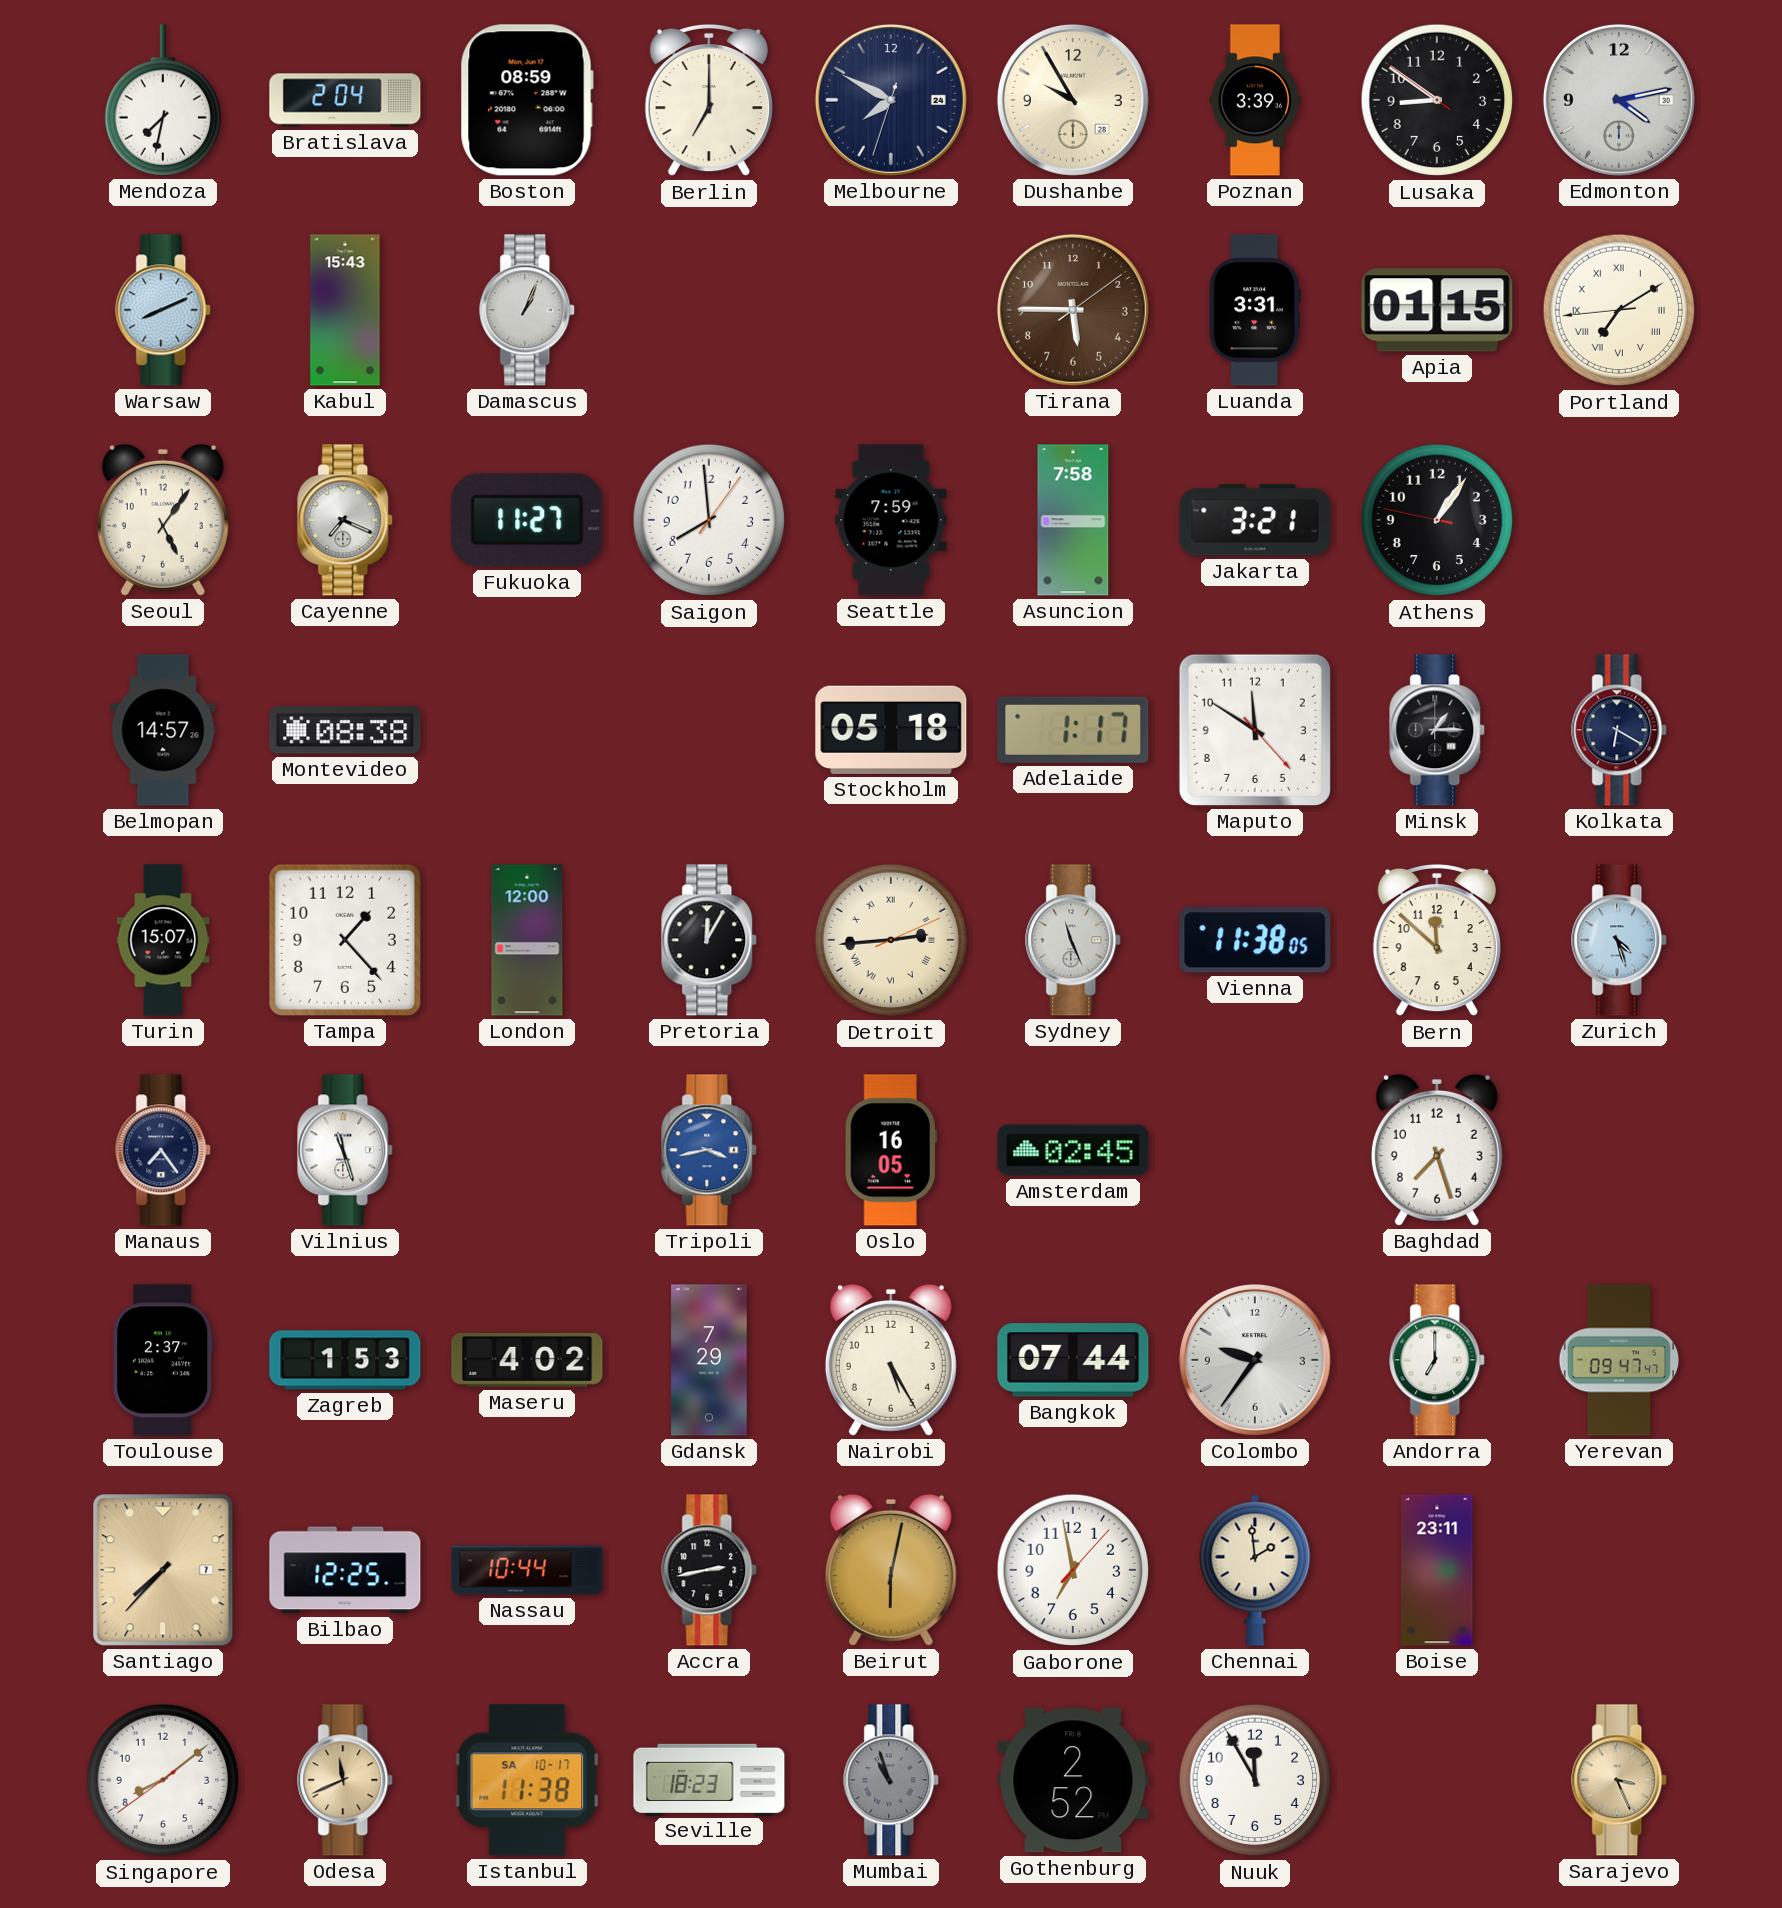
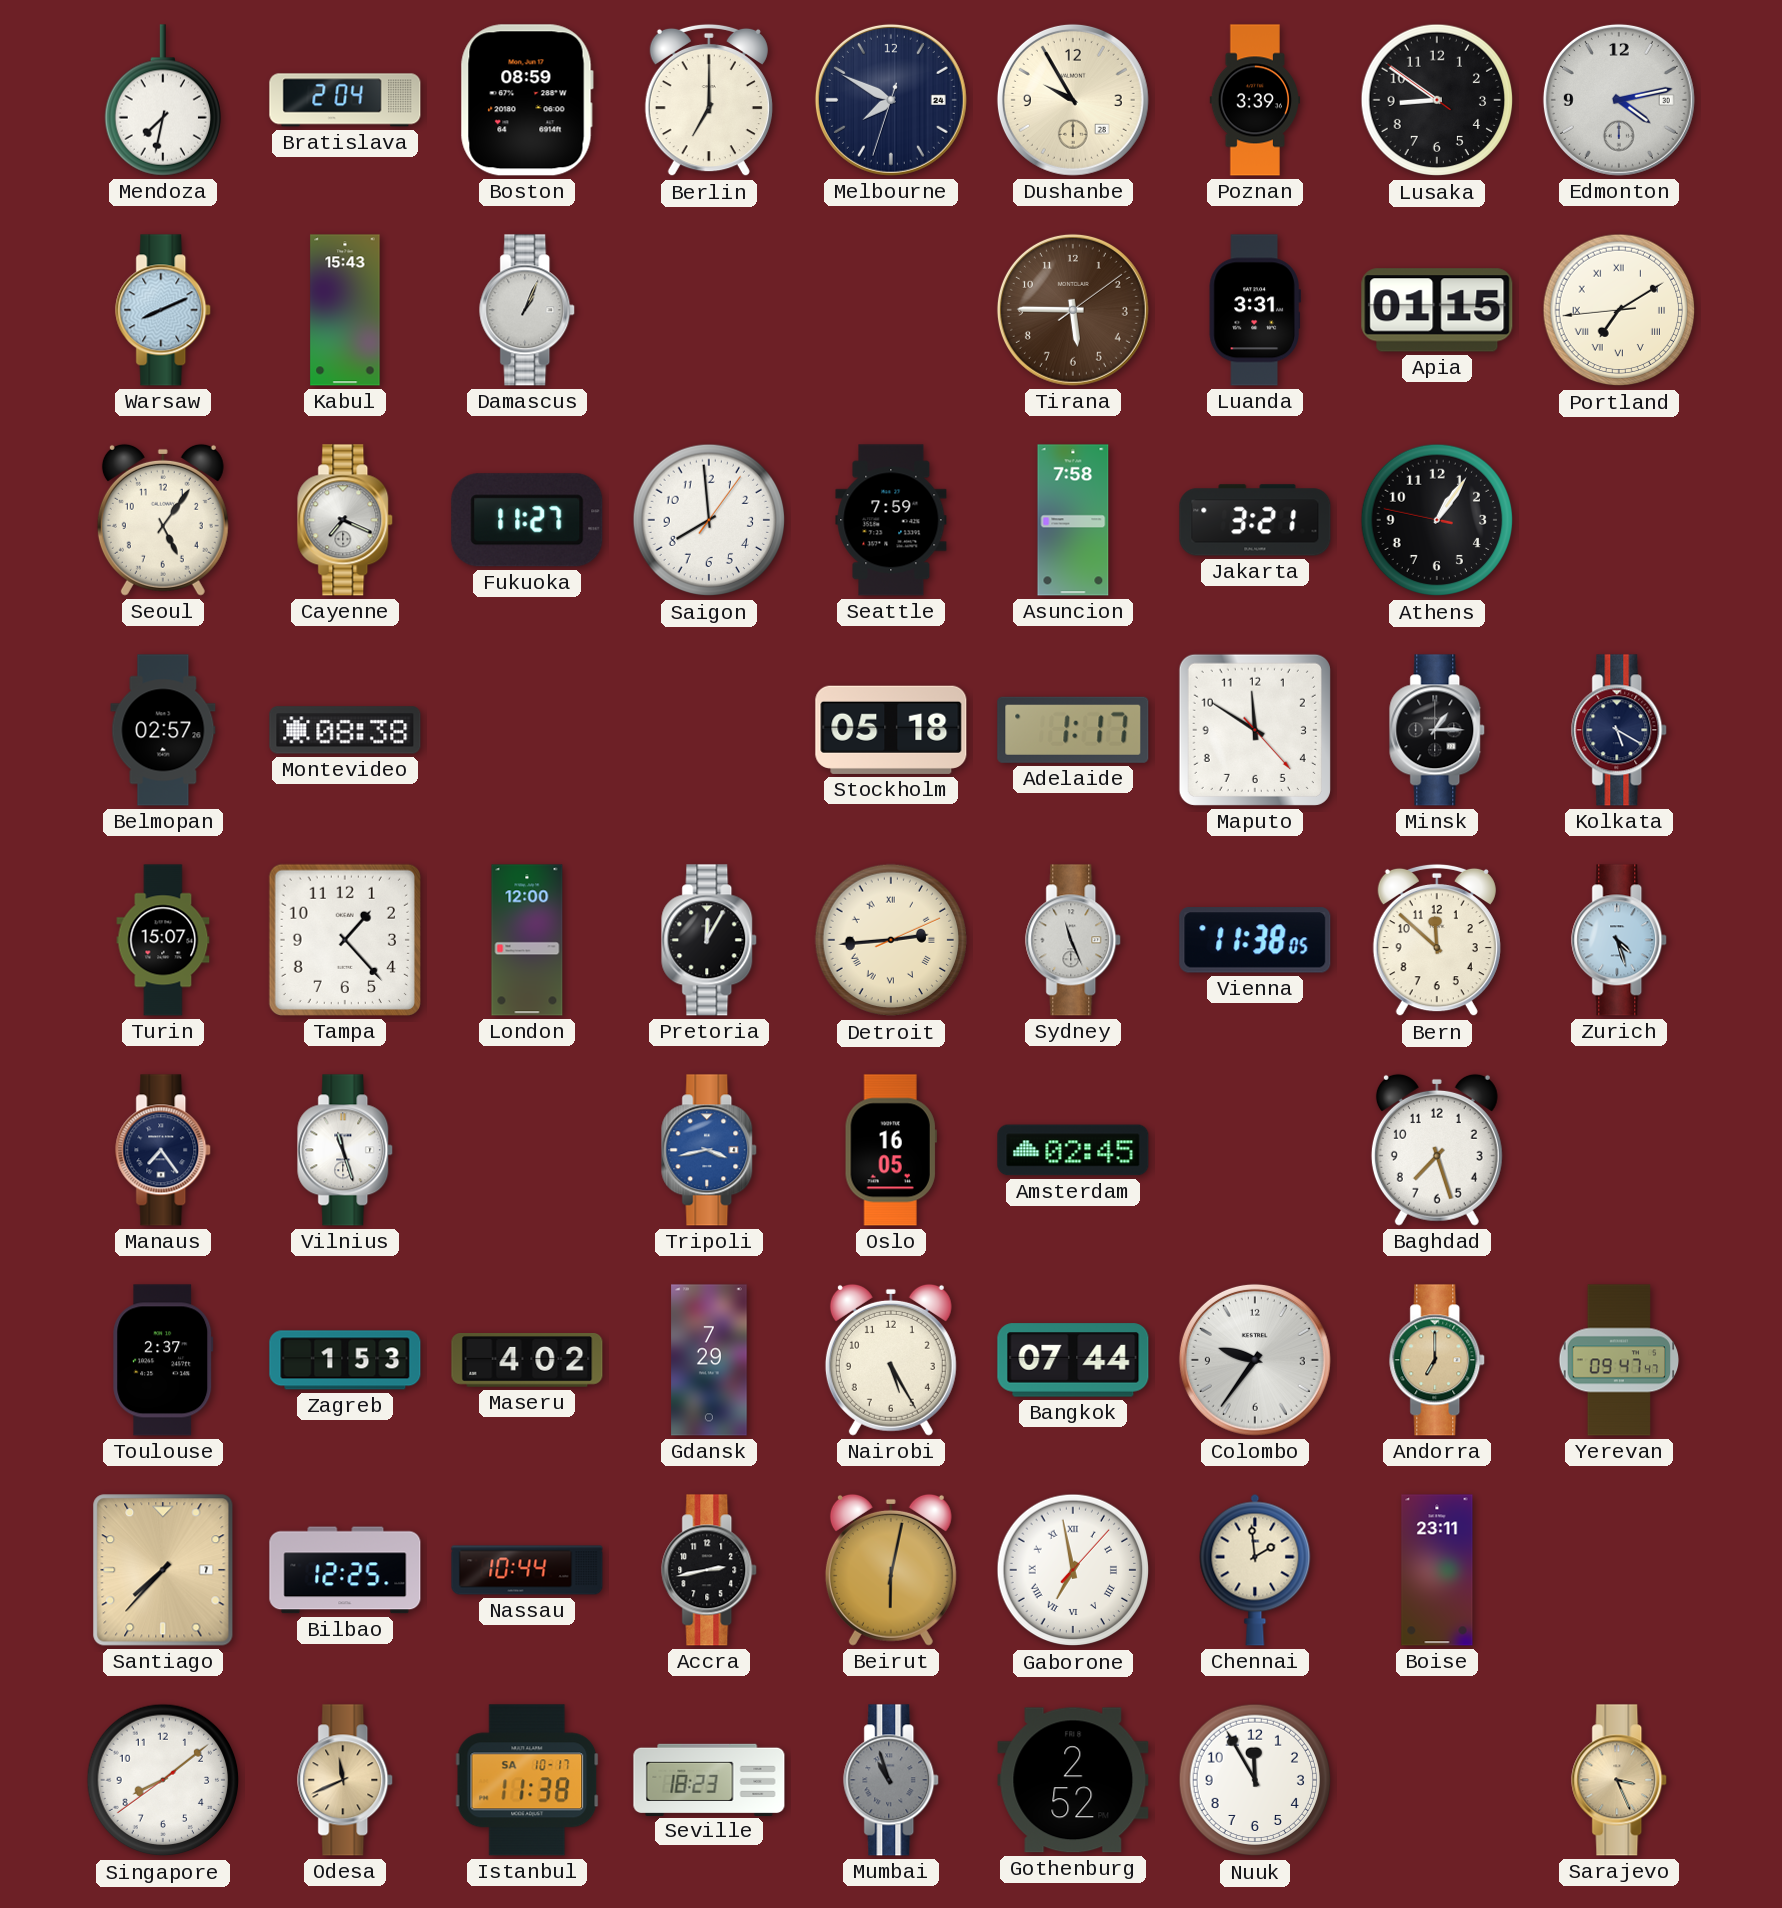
Belmopan: 14:57 -> 02:57
Kolkata: 6:20 -> 5:20
Andorra dial: white -> champagne
Gaborone numerals: Arabic -> Roman
